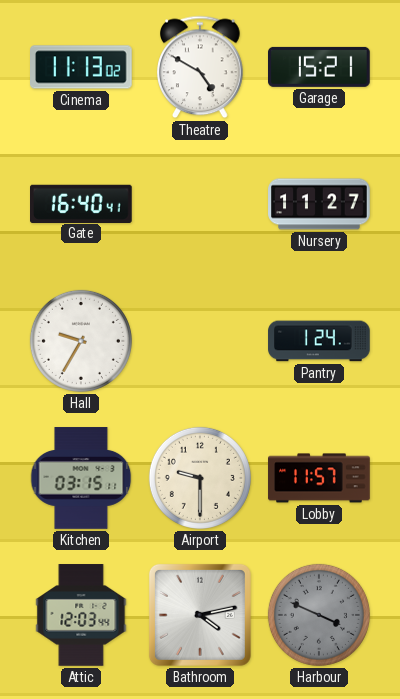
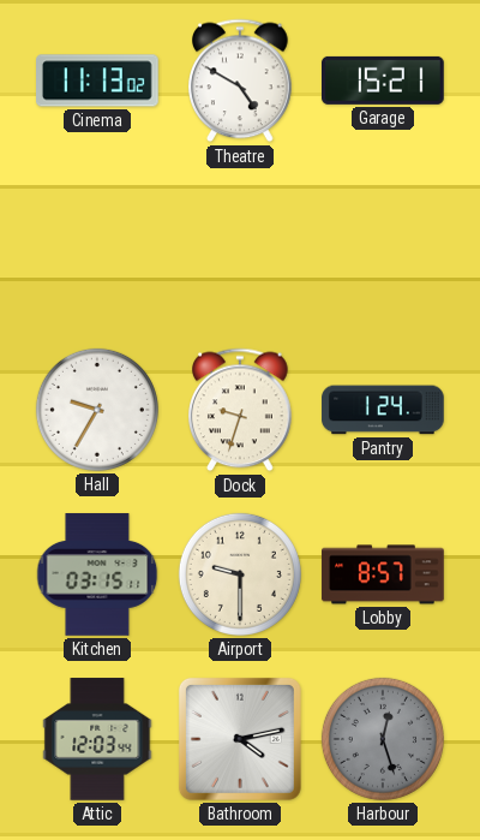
Gate: 16:40 -> none
Nursery: 11:27 -> none
Dock: none -> 9:33
Lobby: 11:57 -> 8:57
Harbour: 3:49 -> 12:27
